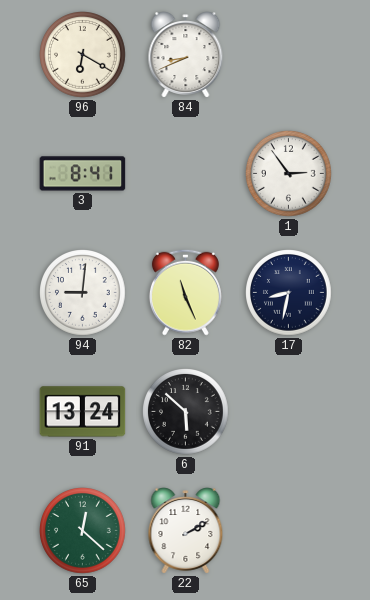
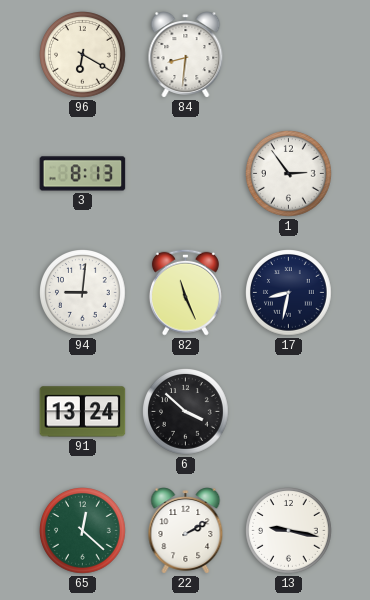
84: 8:41 -> 8:31
3: 8:41 -> 8:13
6: 5:52 -> 3:52
13: none -> 9:17
